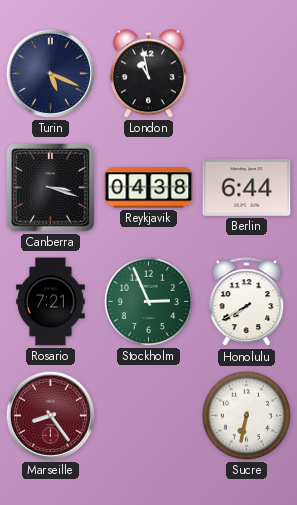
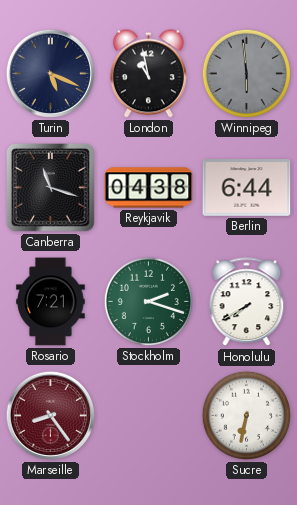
Winnipeg: none -> 5:59
Canberra: 3:18 -> 11:18
Stockholm: 2:56 -> 2:18
